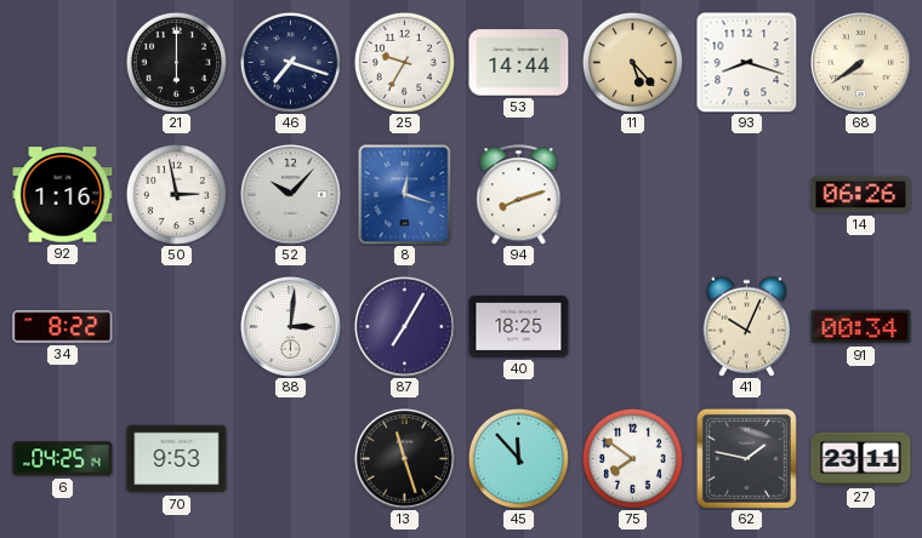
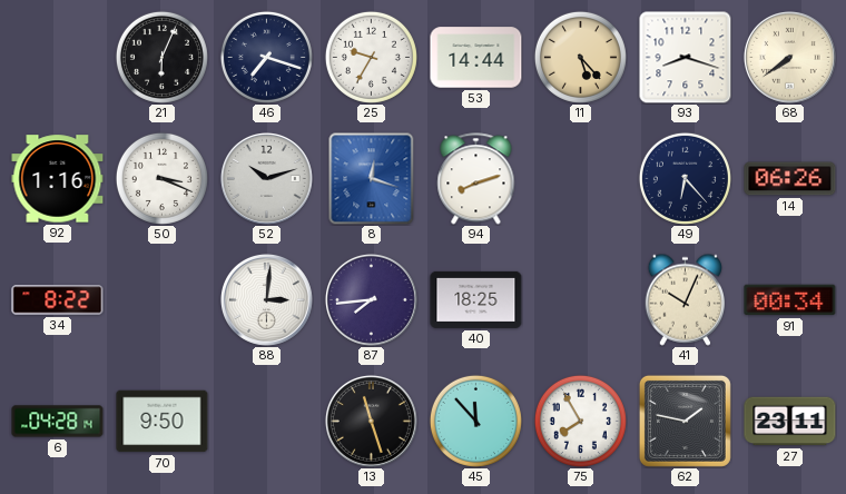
21: 6:00 -> 6:04
50: 2:58 -> 3:19
52: 10:07 -> 10:12
49: none -> 6:23
87: 7:05 -> 7:44
6: 04:25 -> 04:28
70: 9:53 -> 9:50
75: 7:51 -> 7:55
